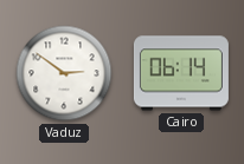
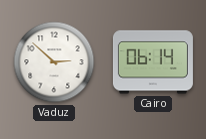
Vaduz: 2:51 -> 2:52
